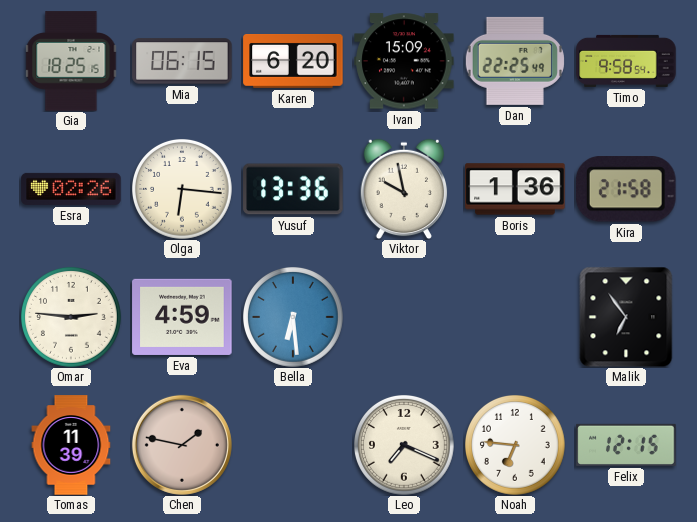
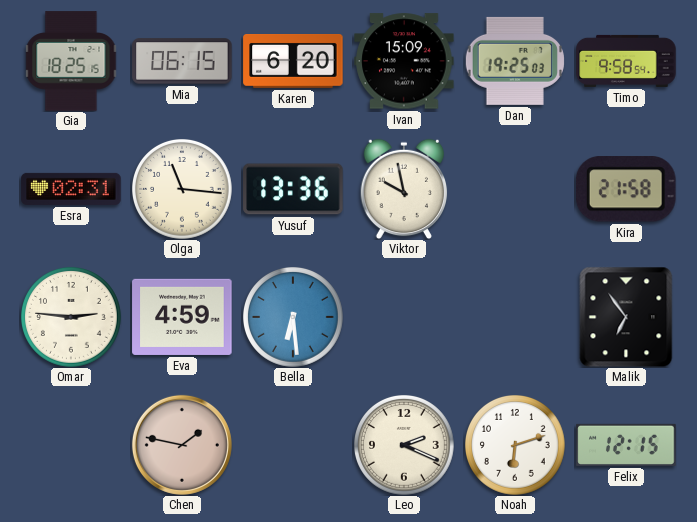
Dan: 22:25 -> 19:25
Esra: 02:26 -> 02:31
Olga: 6:16 -> 11:16
Boris: 1:36 -> none
Tomas: 11:39 -> none
Leo: 7:19 -> 2:19
Noah: 6:46 -> 6:12
